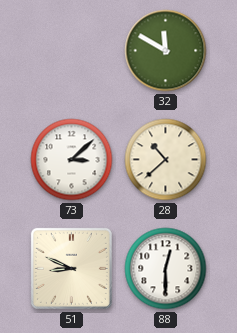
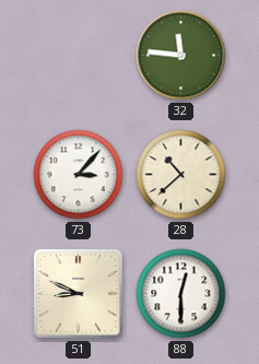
32: 11:50 -> 11:46
73: 3:08 -> 3:07
